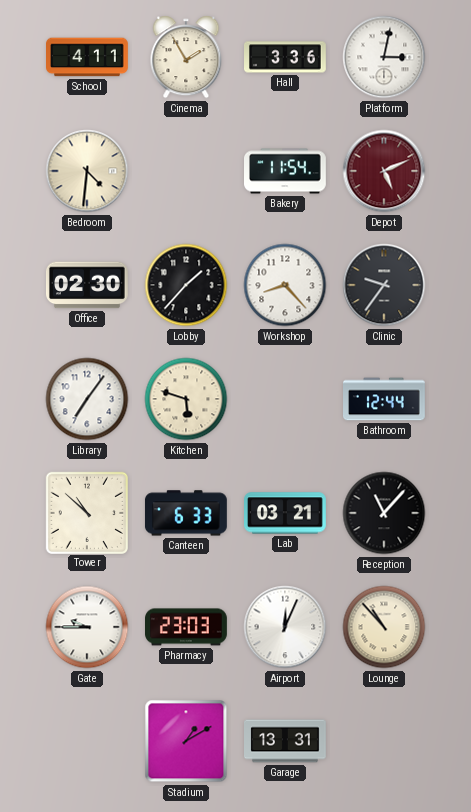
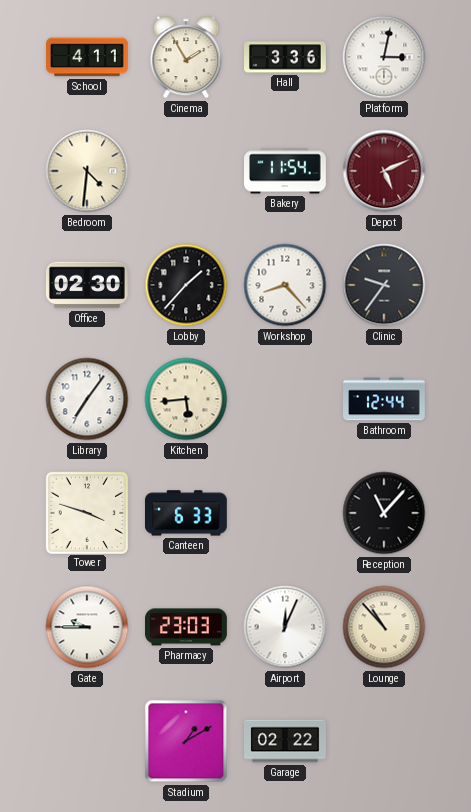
Kitchen: 5:48 -> 5:44
Tower: 10:52 -> 3:48
Lab: 03:21 -> none
Garage: 13:31 -> 02:22
